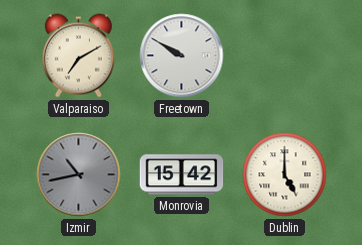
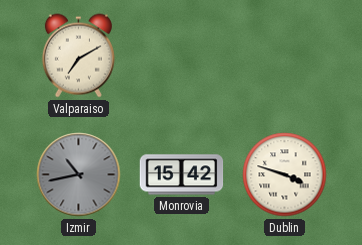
Freetown: 9:50 -> none
Dublin: 5:00 -> 3:48
